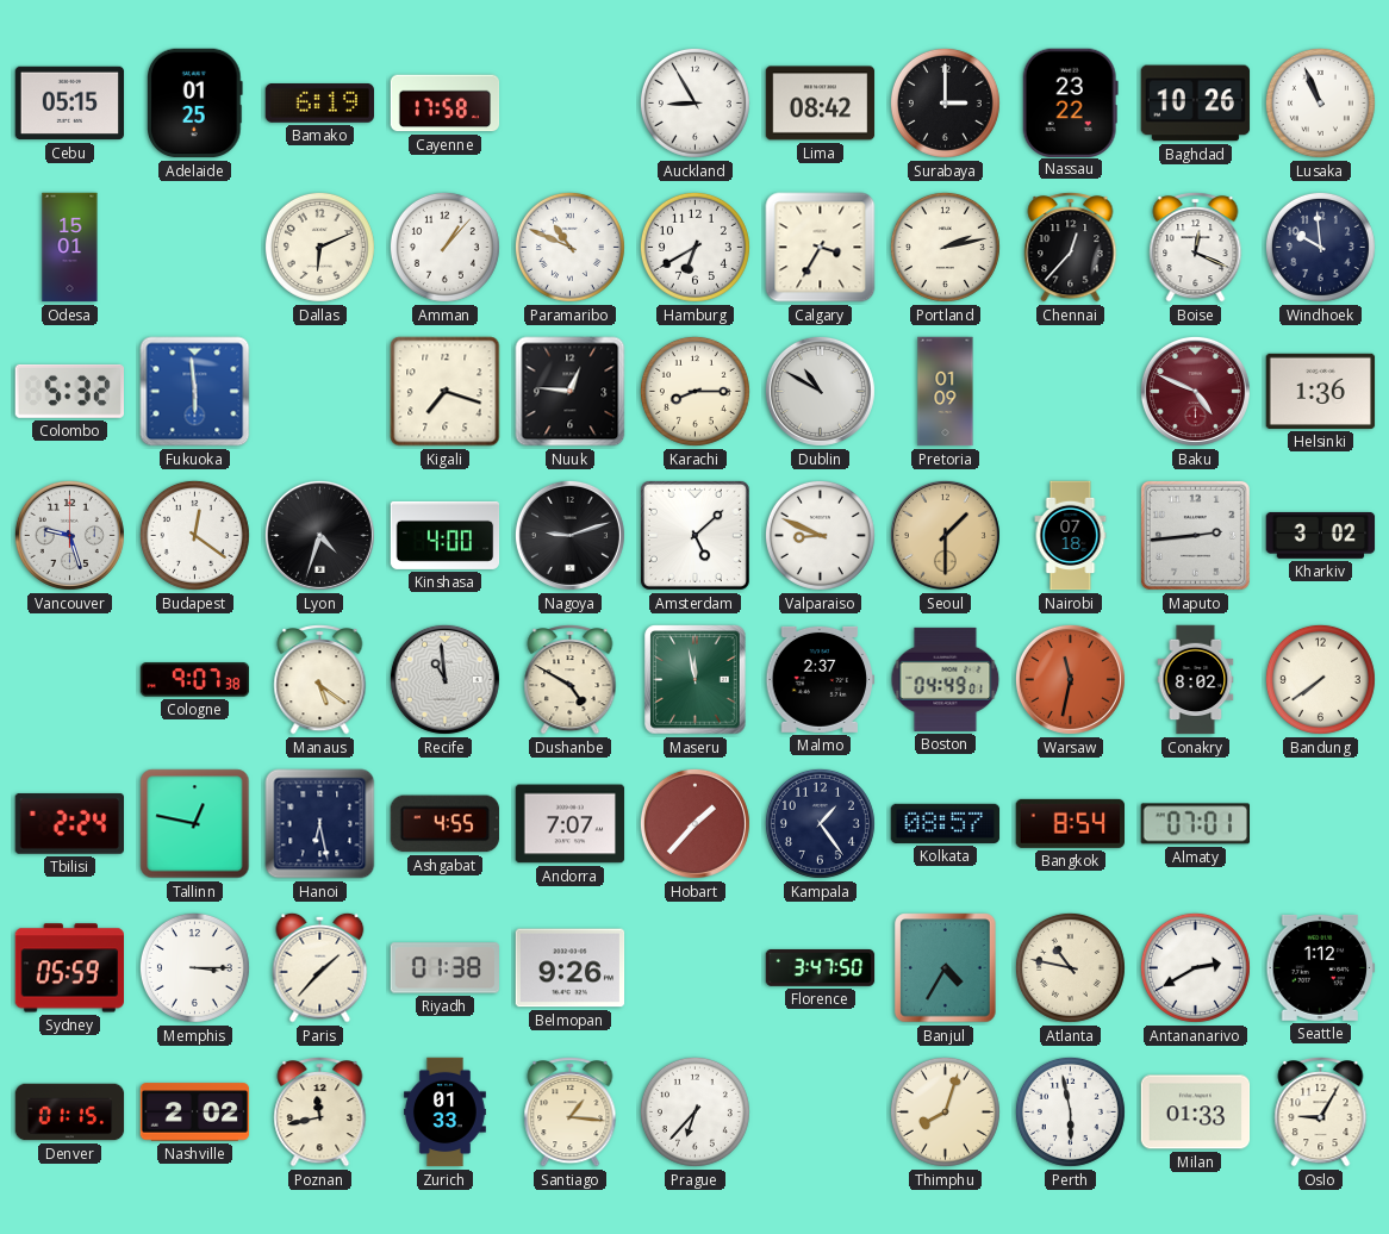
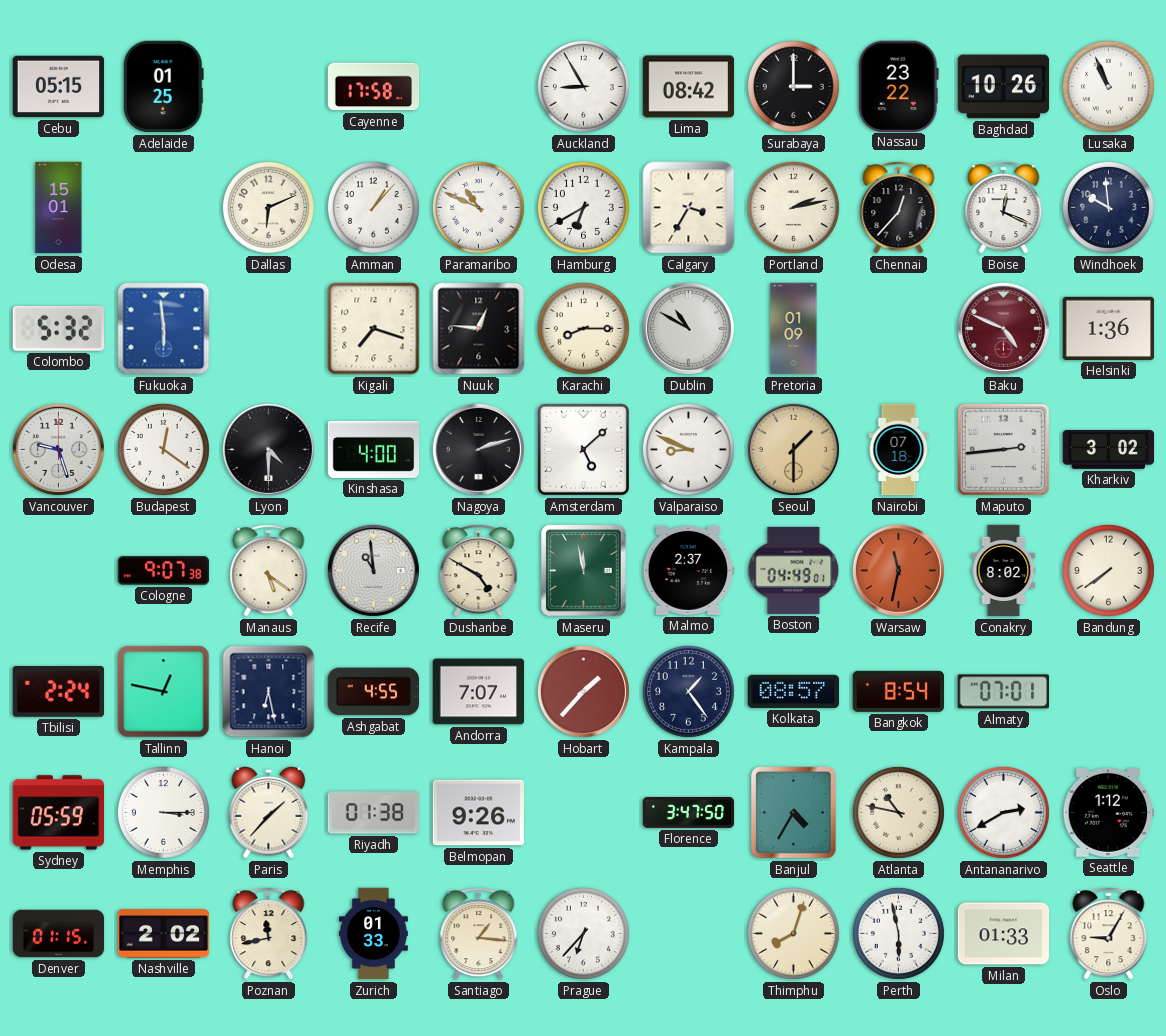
Bamako: 6:19 -> none
Lyon: 4:33 -> 4:30
Nagoya: 9:12 -> 2:12
